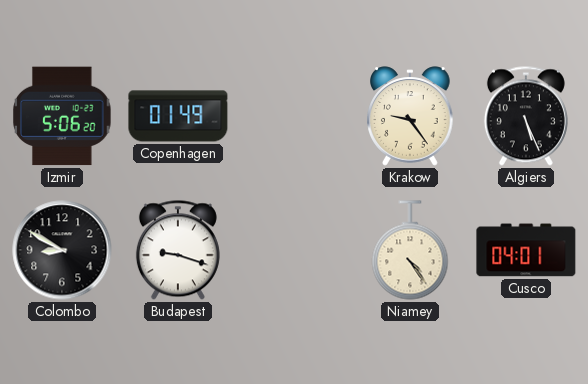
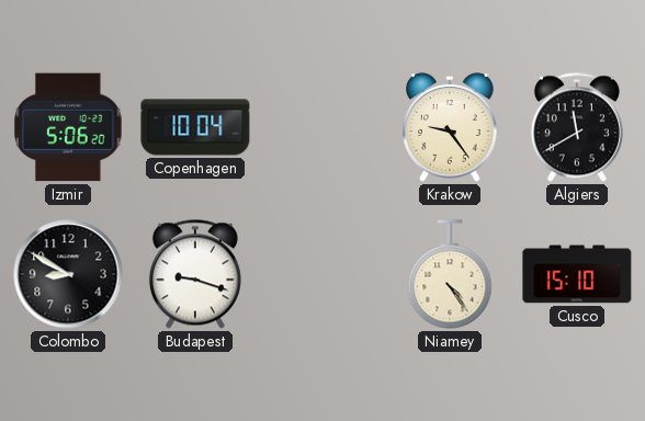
Copenhagen: 01:49 -> 10:04
Algiers: 5:26 -> 11:40
Cusco: 04:01 -> 15:10
